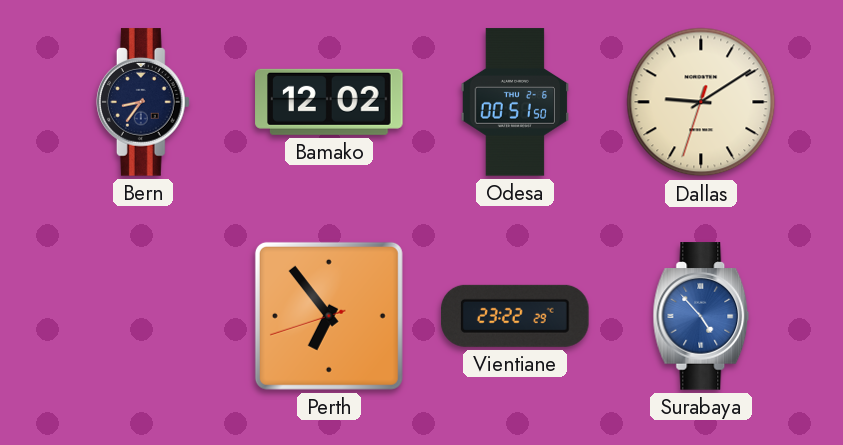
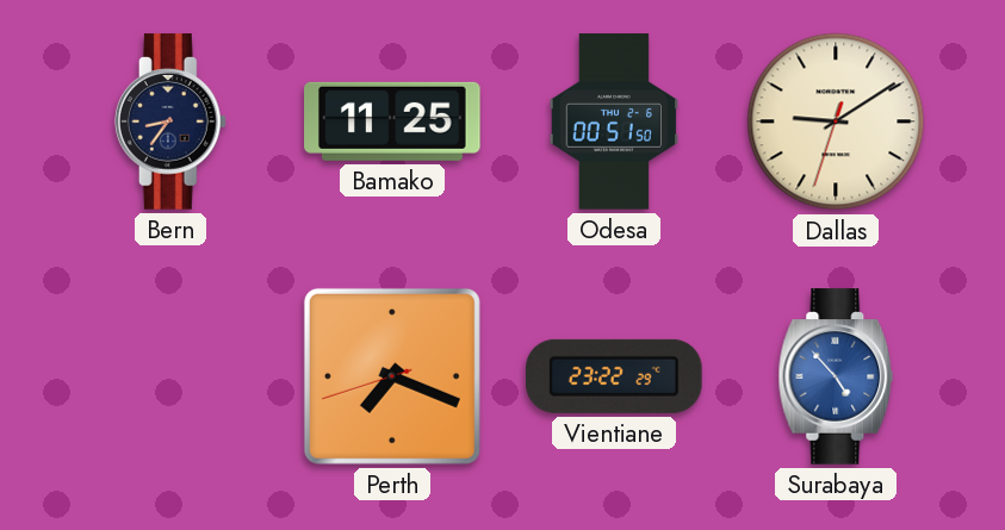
Bamako: 12:02 -> 11:25
Perth: 6:53 -> 7:18
